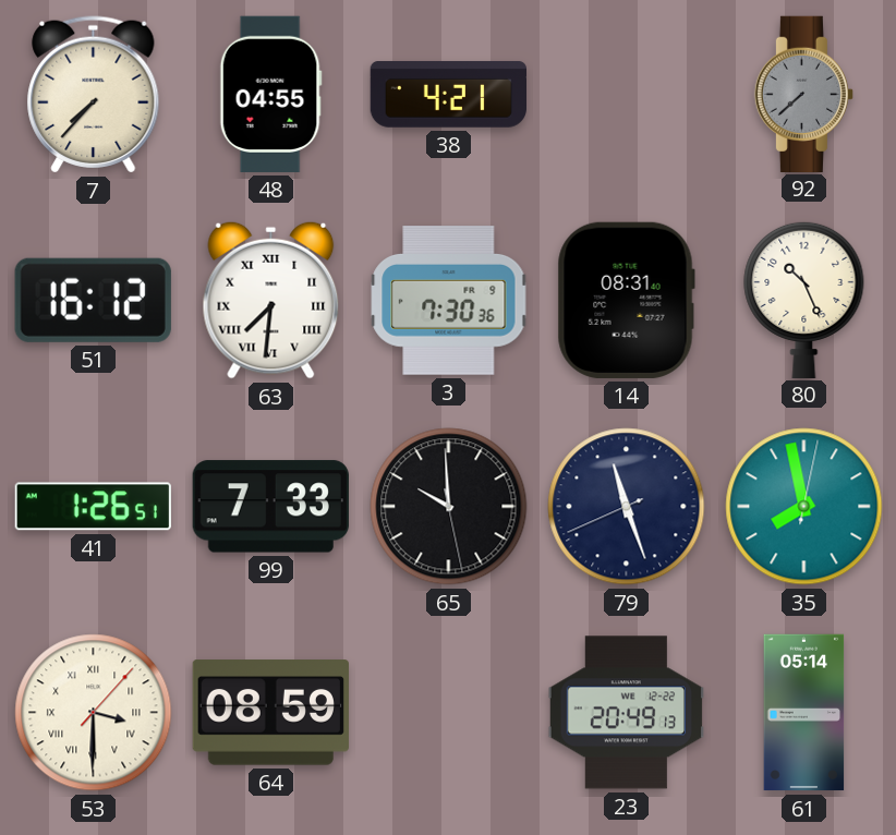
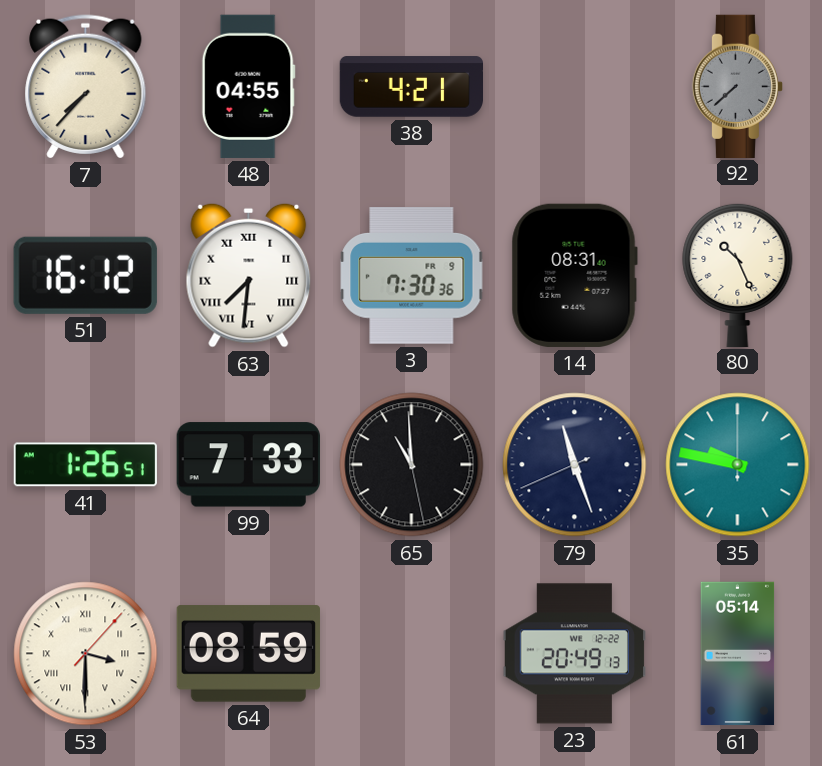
65: 9:59 -> 10:59
35: 7:58 -> 9:47
